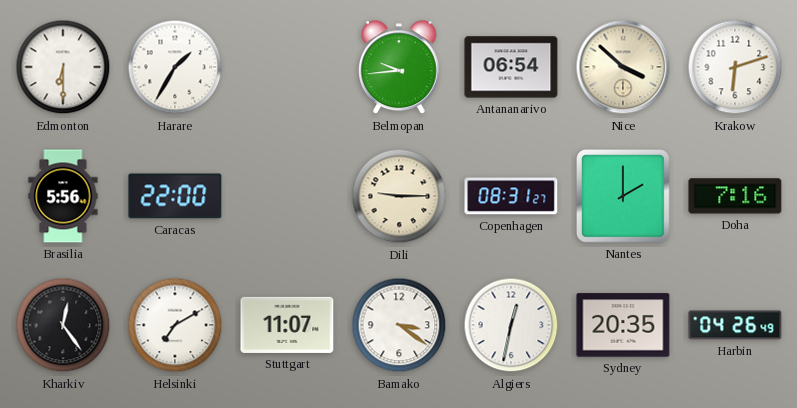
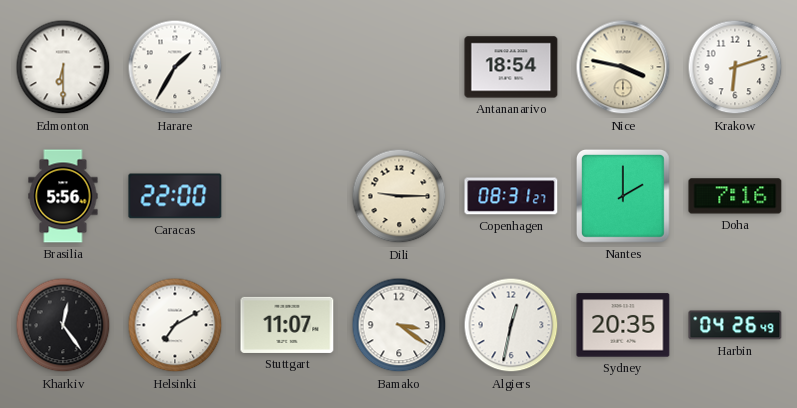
Belmopan: 9:44 -> none
Antananarivo: 06:54 -> 18:54
Nice: 3:52 -> 3:47
